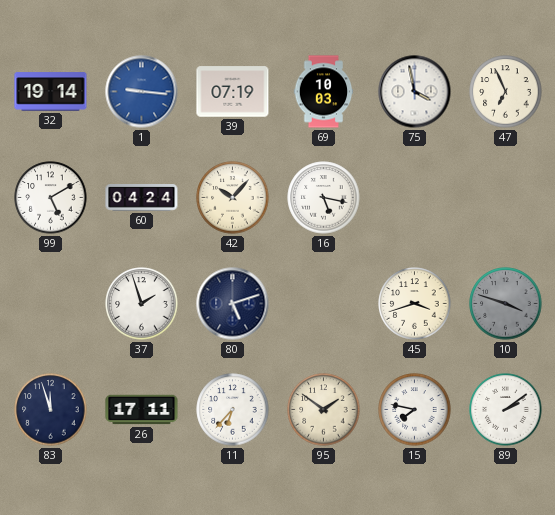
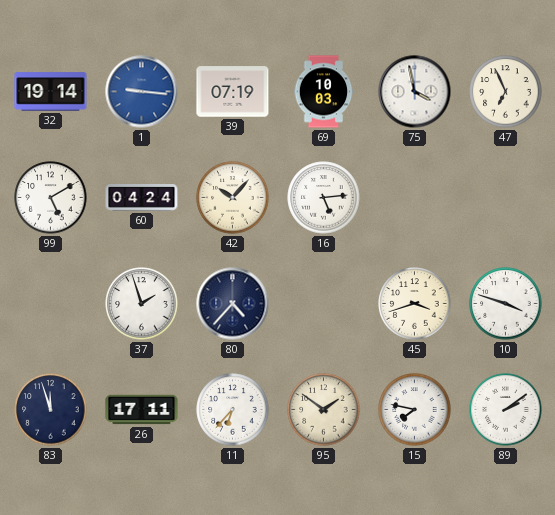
16: 5:17 -> 5:14
80: 5:12 -> 4:37
10 dial: grey -> white
